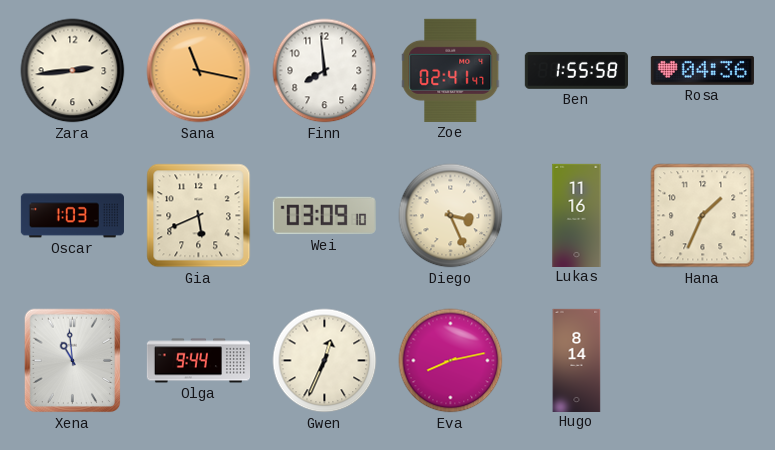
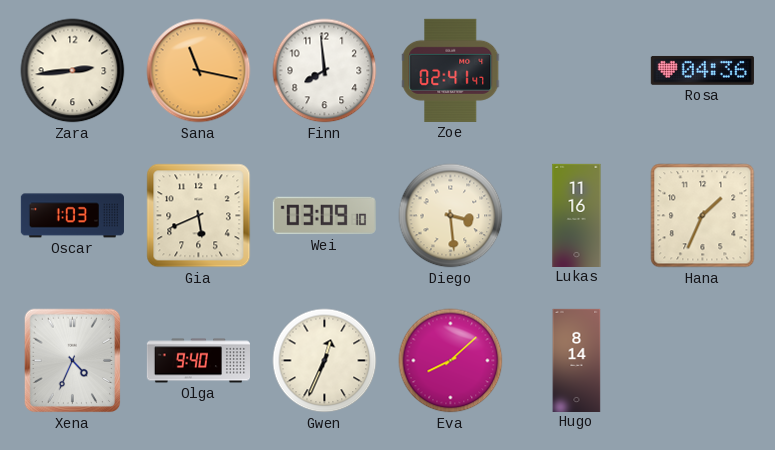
Ben: 1:55 -> none
Diego: 3:26 -> 3:29
Xena: 10:59 -> 4:34
Olga: 9:44 -> 9:40
Eva: 8:13 -> 8:08
